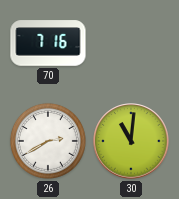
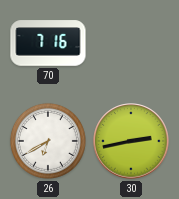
26: 2:40 -> 6:40
30: 11:01 -> 2:43
